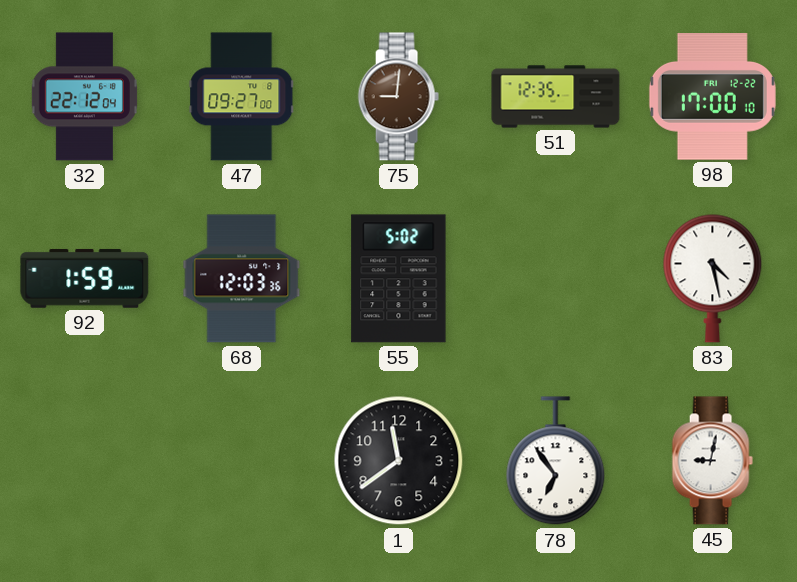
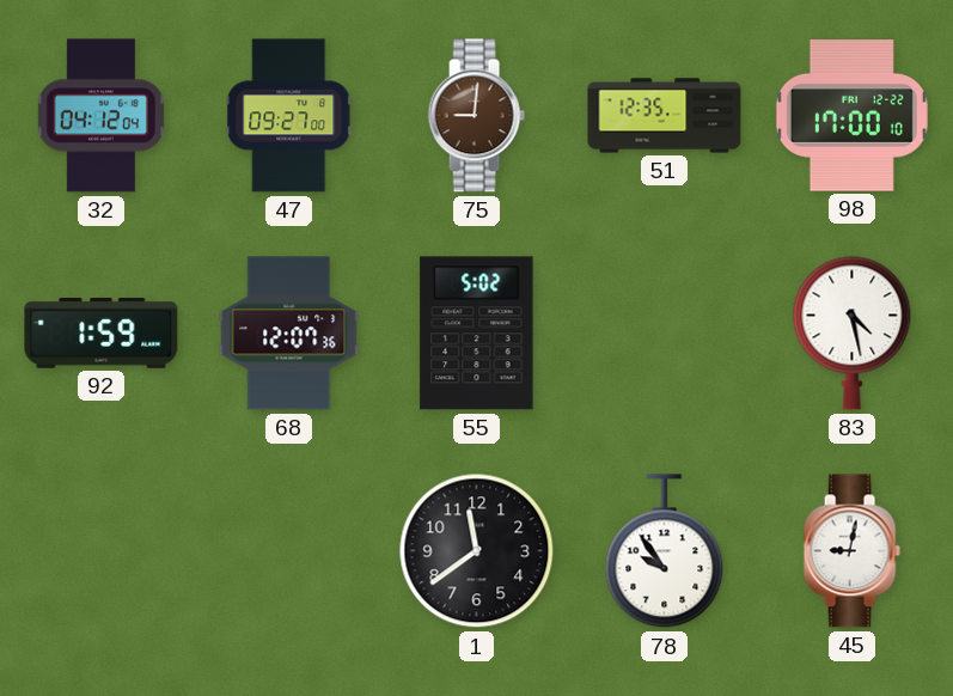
32: 22:12 -> 04:12
68: 12:03 -> 12:07
78: 6:54 -> 9:54
